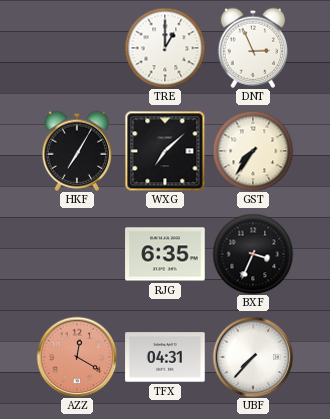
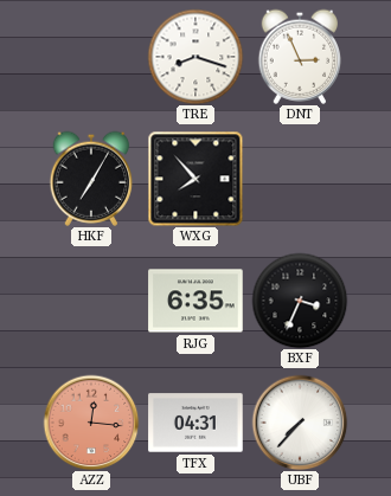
TRE: 1:00 -> 8:18
WXG: 7:08 -> 7:53
GST: 7:36 -> none
AZZ: 12:20 -> 12:16
